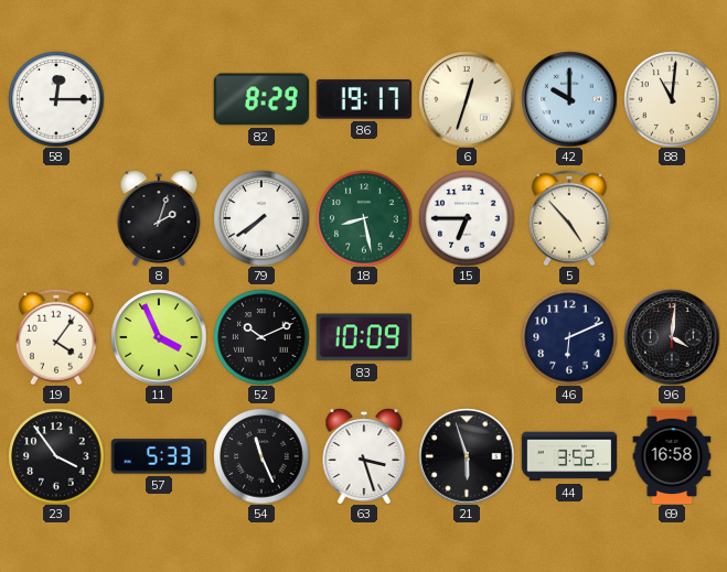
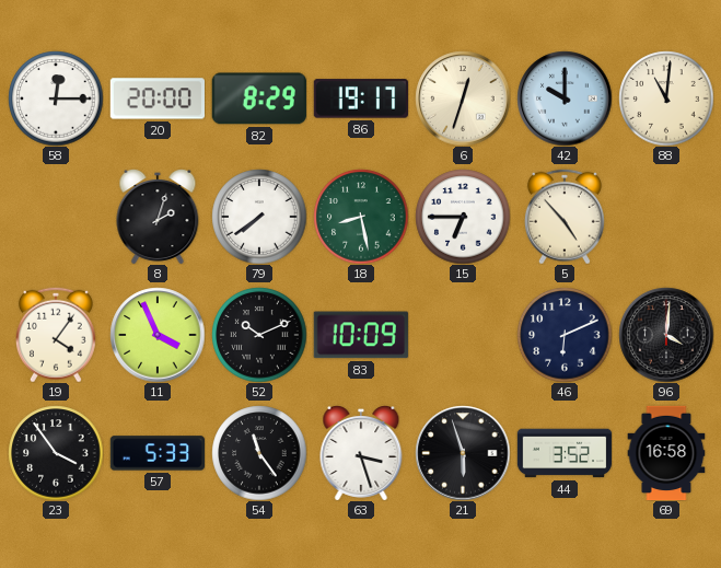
20: none -> 20:00
54: 11:26 -> 11:24
